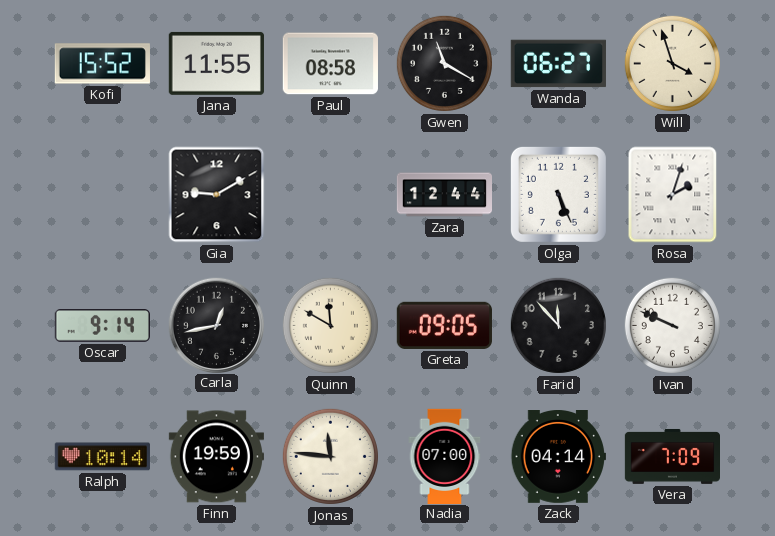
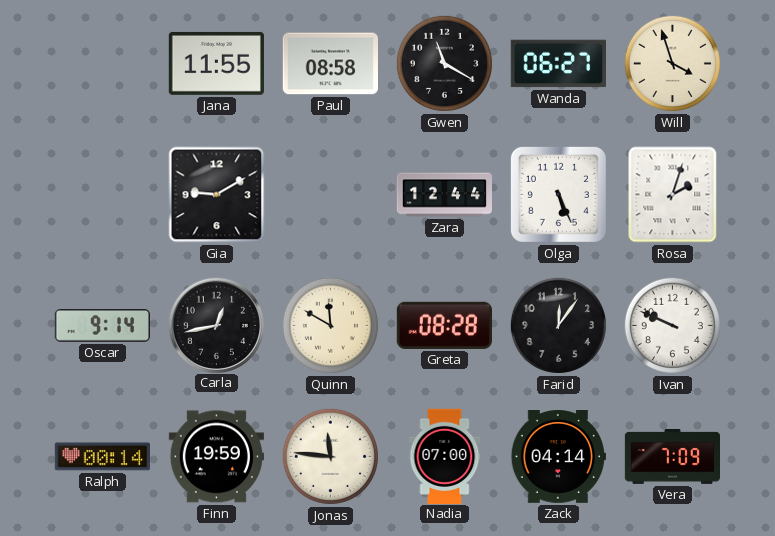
Kofi: 15:52 -> none
Greta: 09:05 -> 08:28
Farid: 11:53 -> 12:06
Ralph: 10:14 -> 00:14
